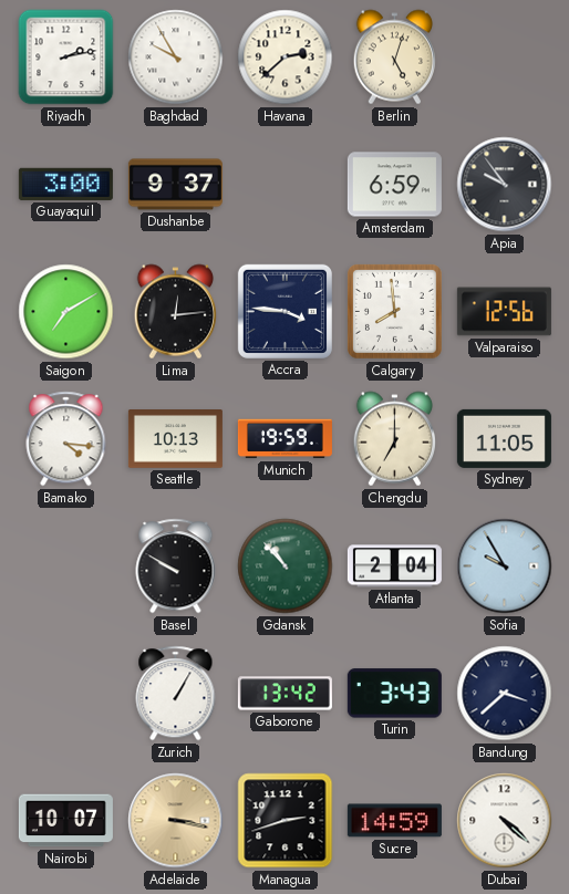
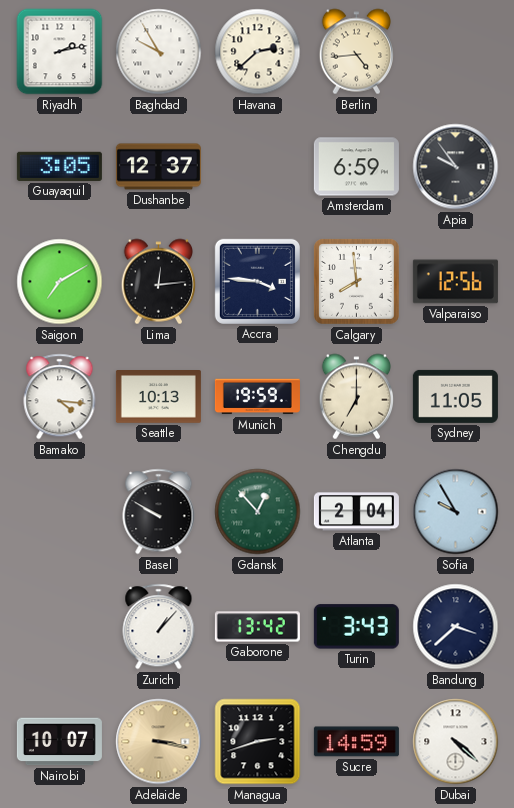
Berlin: 5:03 -> 4:44
Guayaquil: 3:00 -> 3:05
Dushanbe: 9:37 -> 12:37
Gdansk: 10:53 -> 12:53
Zurich: 1:05 -> 1:07
